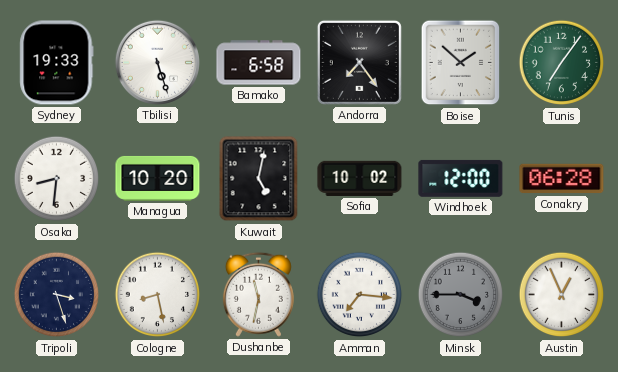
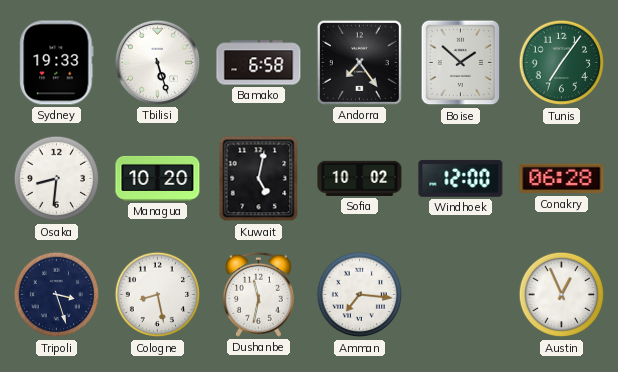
Minsk: 3:45 -> none
